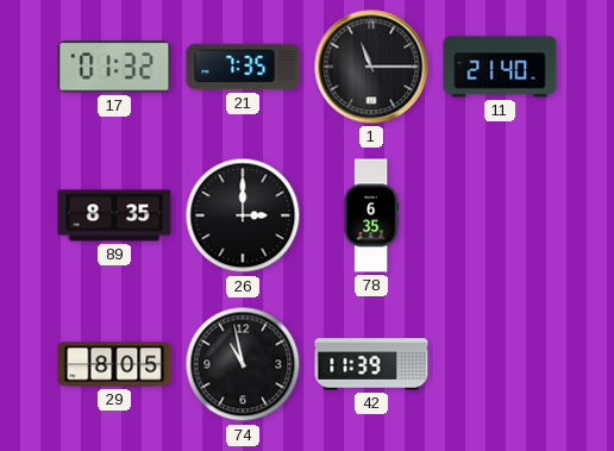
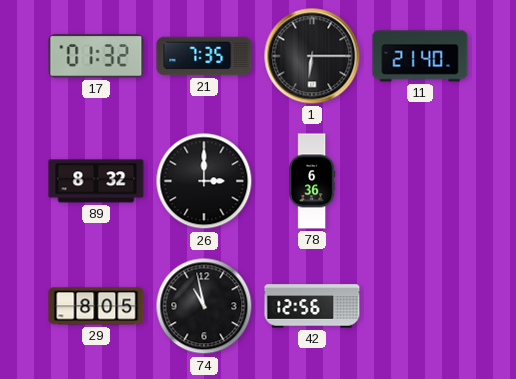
1: 11:15 -> 6:15
89: 8:35 -> 8:32
78: 6:35 -> 6:36
42: 11:39 -> 12:56
